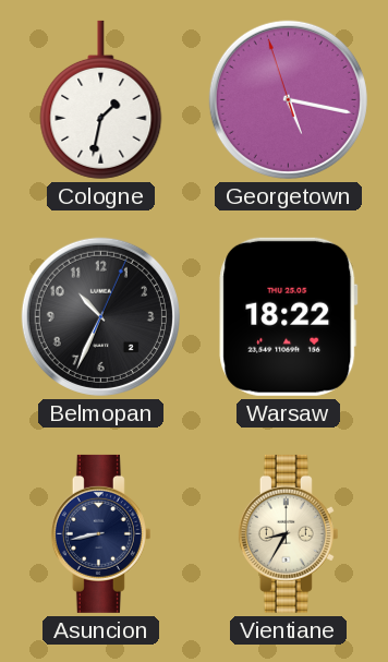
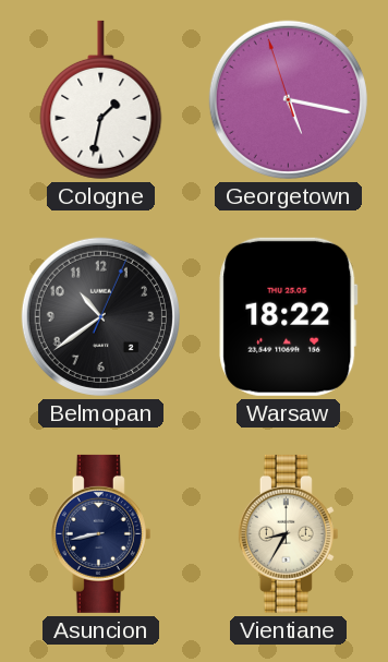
Belmopan: 10:34 -> 10:39
